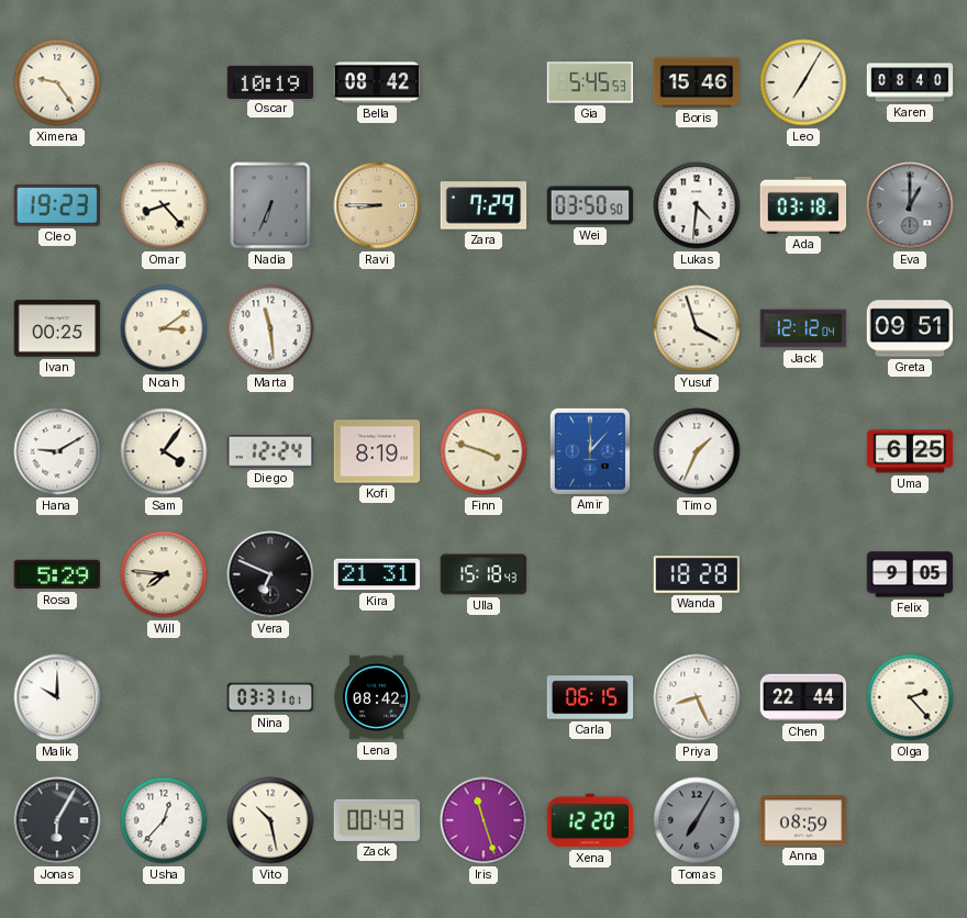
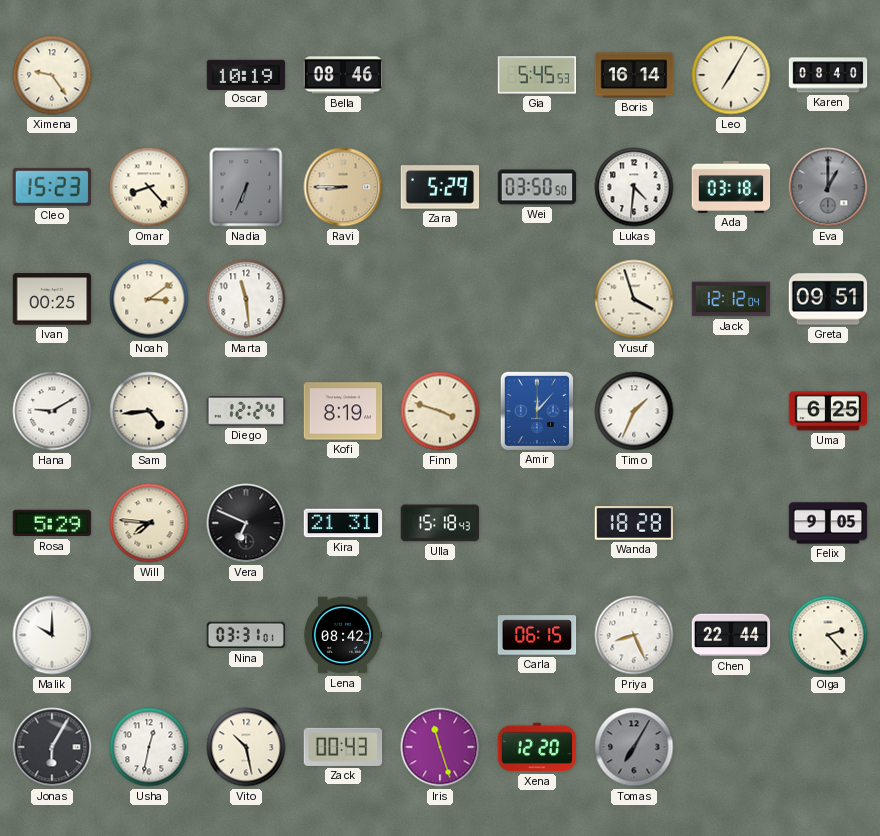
Bella: 08:42 -> 08:46
Boris: 15:46 -> 16:14
Cleo: 19:23 -> 15:23
Zara: 7:29 -> 5:29
Sam: 4:06 -> 4:44
Usha: 12:37 -> 12:32
Anna: 08:59 -> none
